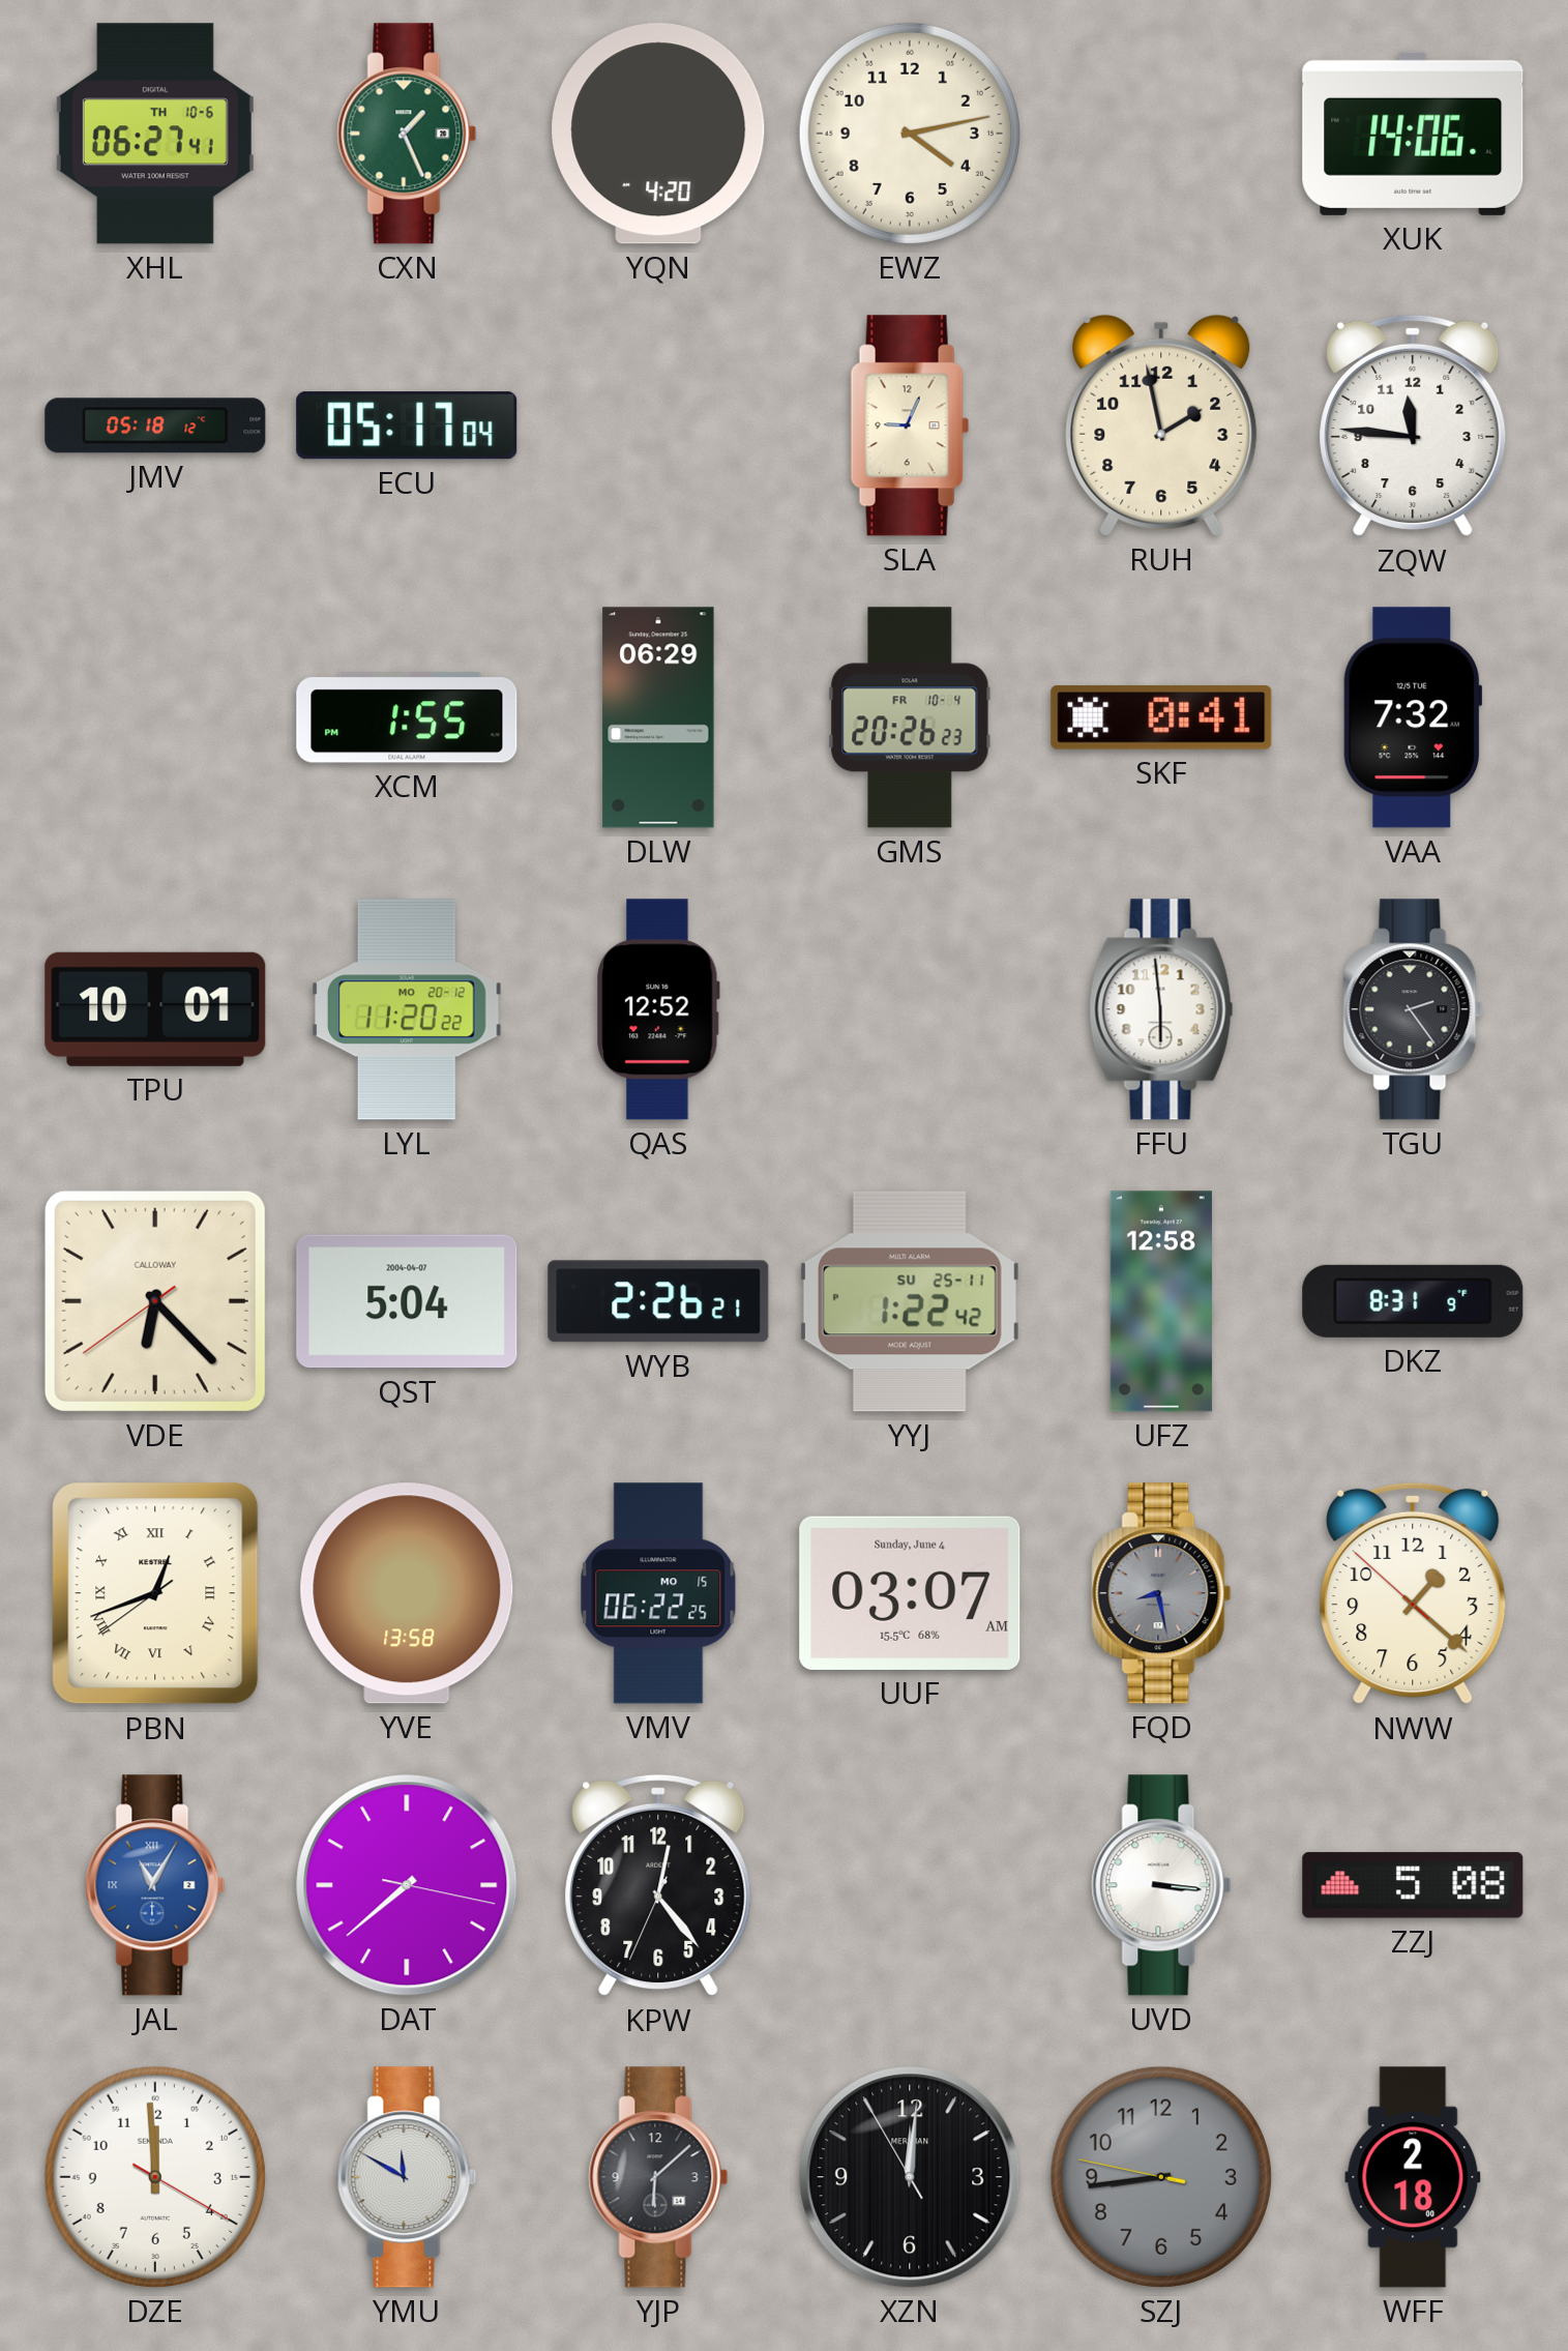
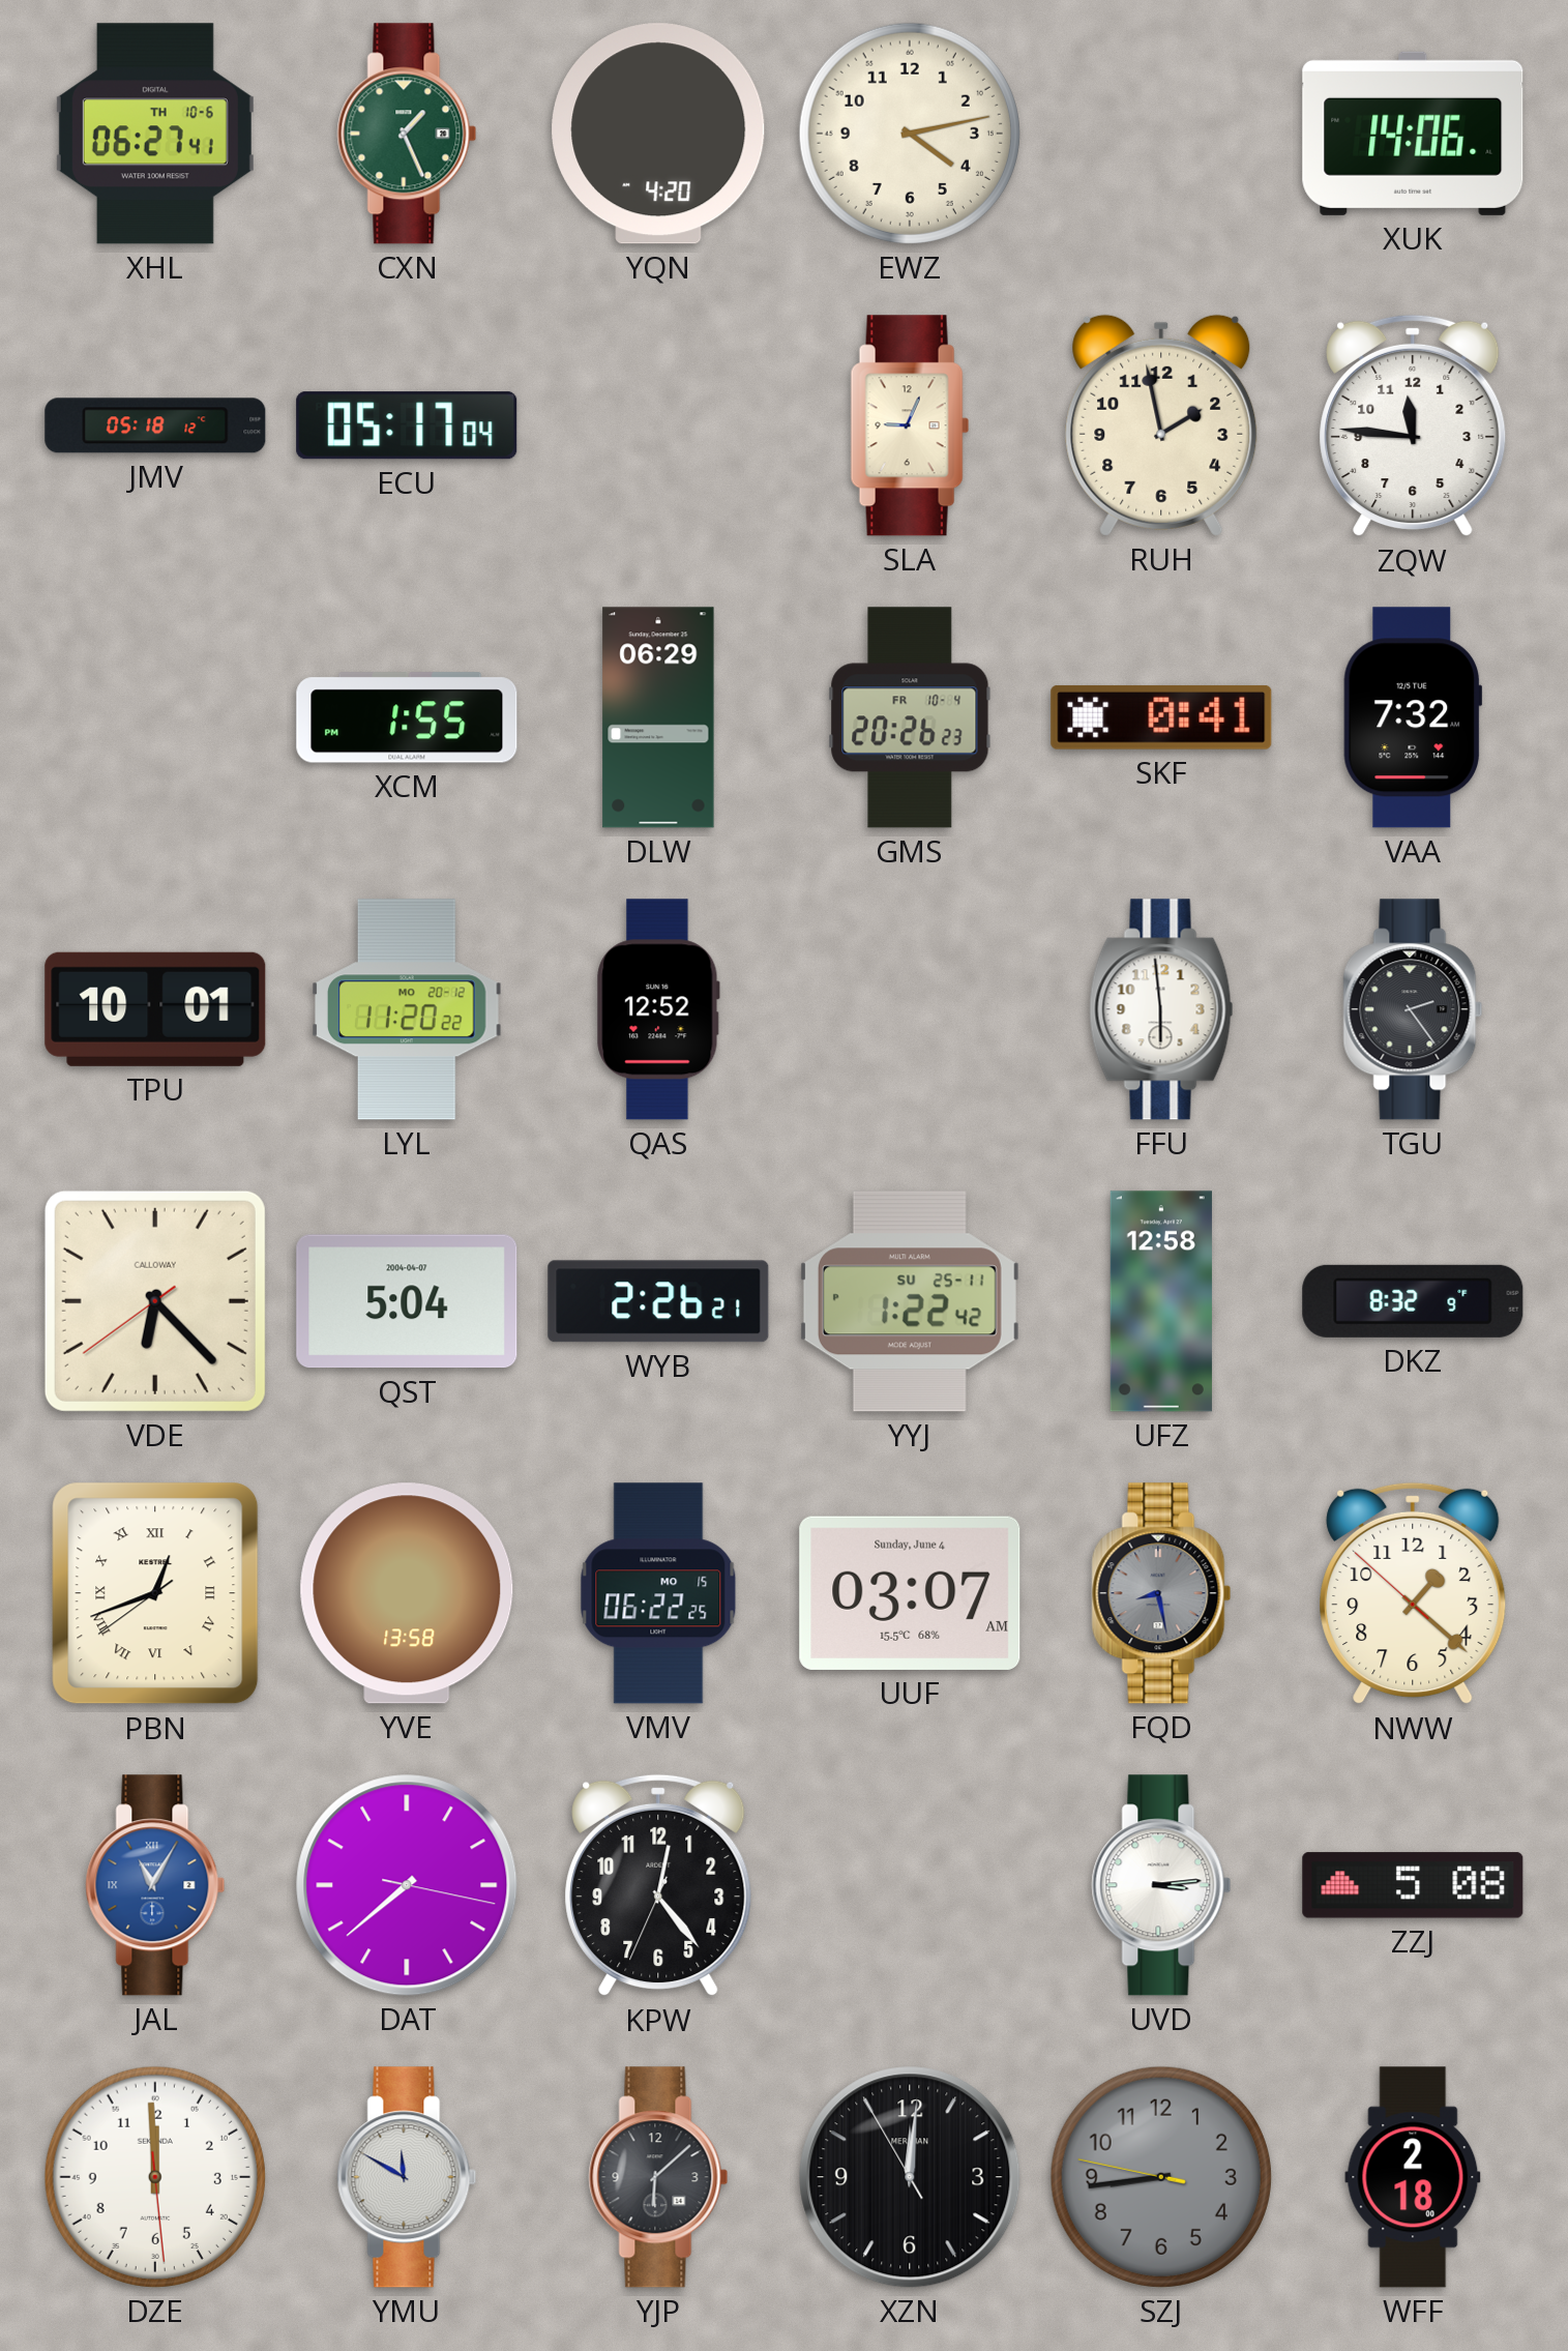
DKZ: 8:31 -> 8:32
UVD: 3:16 -> 3:14
DZE: 11:59:20 -> 11:59:29
